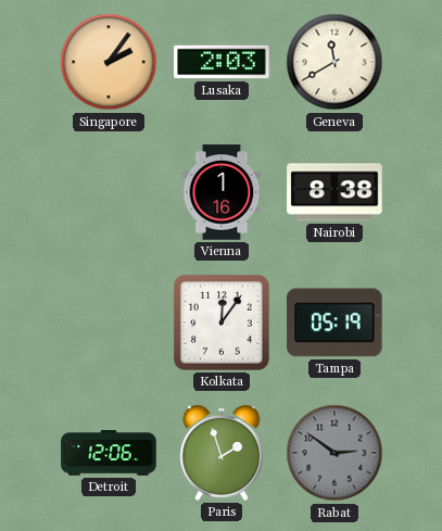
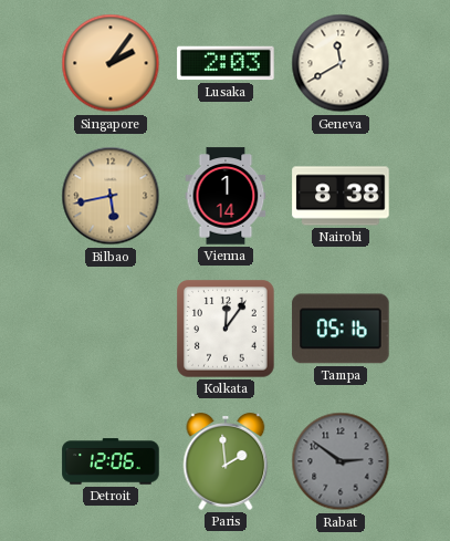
Bilbao: none -> 5:43
Vienna: 1:16 -> 1:14
Tampa: 05:19 -> 05:16
Paris: 1:57 -> 1:59
